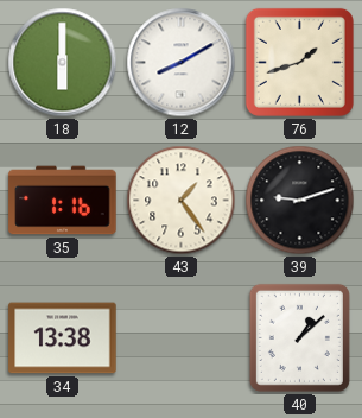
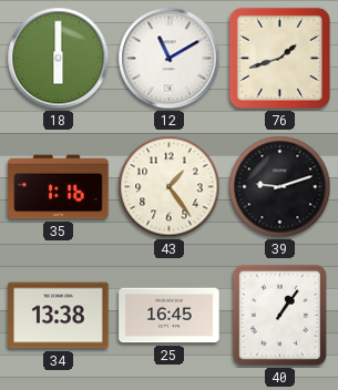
12: 8:10 -> 11:10
25: none -> 16:45
40: 1:08 -> 1:06
